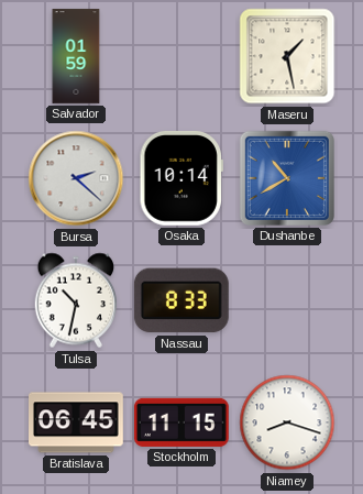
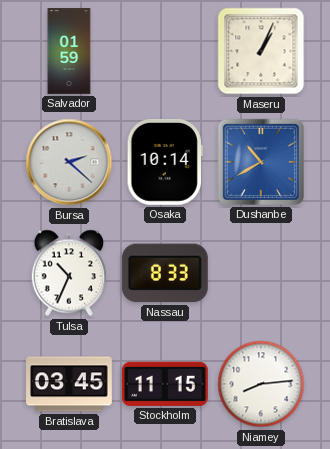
Maseru: 1:28 -> 1:04
Tulsa: 10:32 -> 10:34
Bratislava: 06:45 -> 03:45
Niamey: 8:18 -> 8:14
